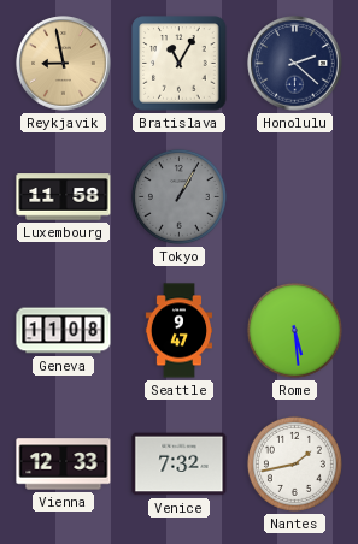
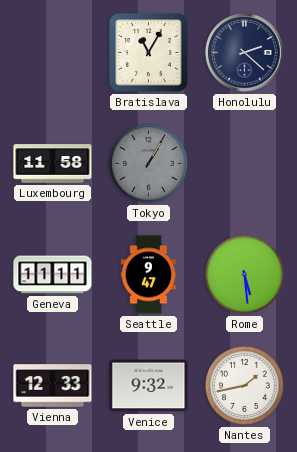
Reykjavik: 8:58 -> none
Geneva: 11:08 -> 11:11
Venice: 7:32 -> 9:32
